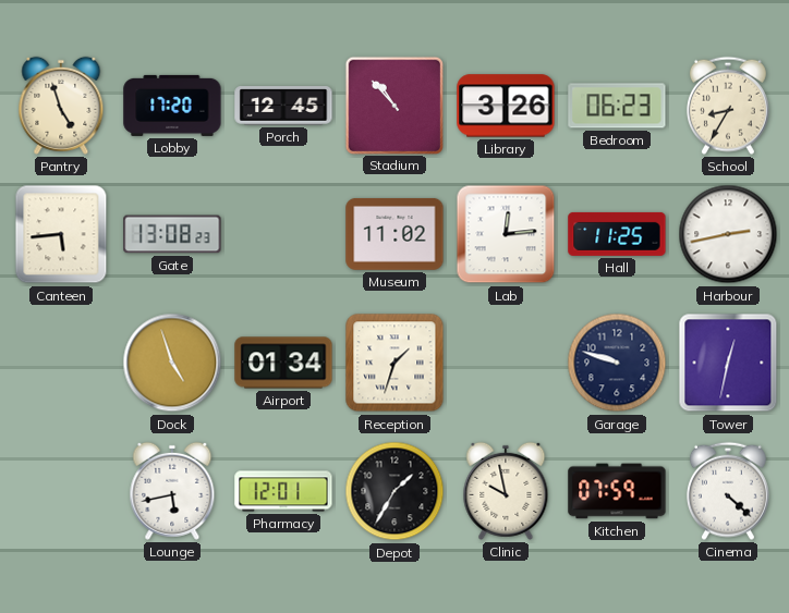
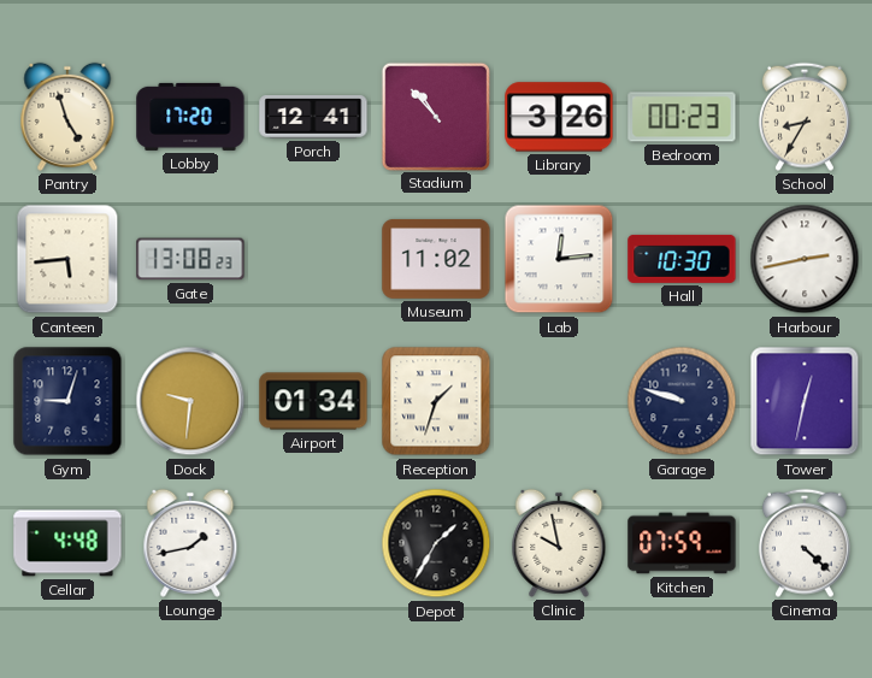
Porch: 12:45 -> 12:41
Bedroom: 06:23 -> 00:23
Hall: 11:25 -> 10:30
Gym: none -> 9:03
Dock: 4:57 -> 9:31
Cellar: none -> 4:48
Lounge: 5:43 -> 1:43
Pharmacy: 12:01 -> none
